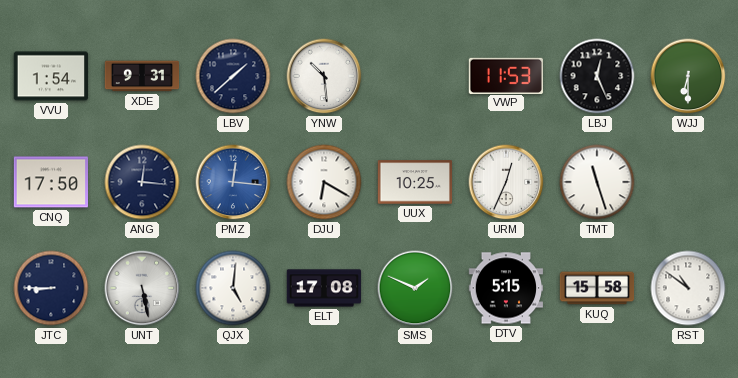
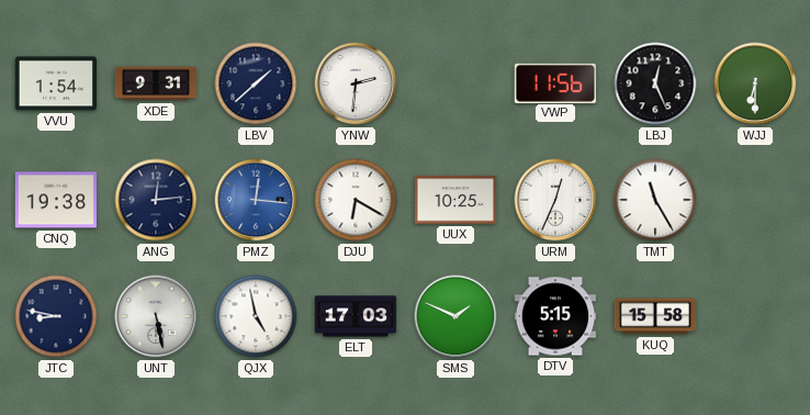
YNW: 10:29 -> 2:31
VWP: 11:53 -> 11:56
CNQ: 17:50 -> 19:38
ANG: 12:16 -> 12:14
TMT: 11:27 -> 11:25
JTC: 8:45 -> 8:47
QJX: 5:01 -> 4:58
ELT: 17:08 -> 17:03
RST: 10:51 -> none
